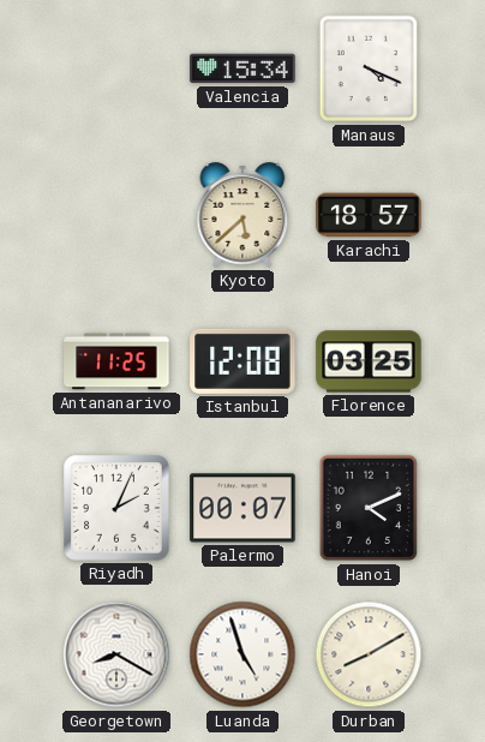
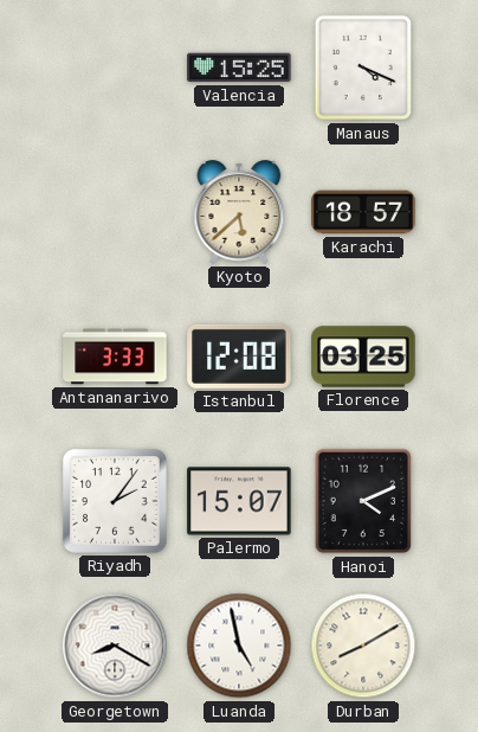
Valencia: 15:34 -> 15:25
Antananarivo: 11:25 -> 3:33
Riyadh: 2:04 -> 2:06
Palermo: 00:07 -> 15:07
Luanda: 4:57 -> 4:58
